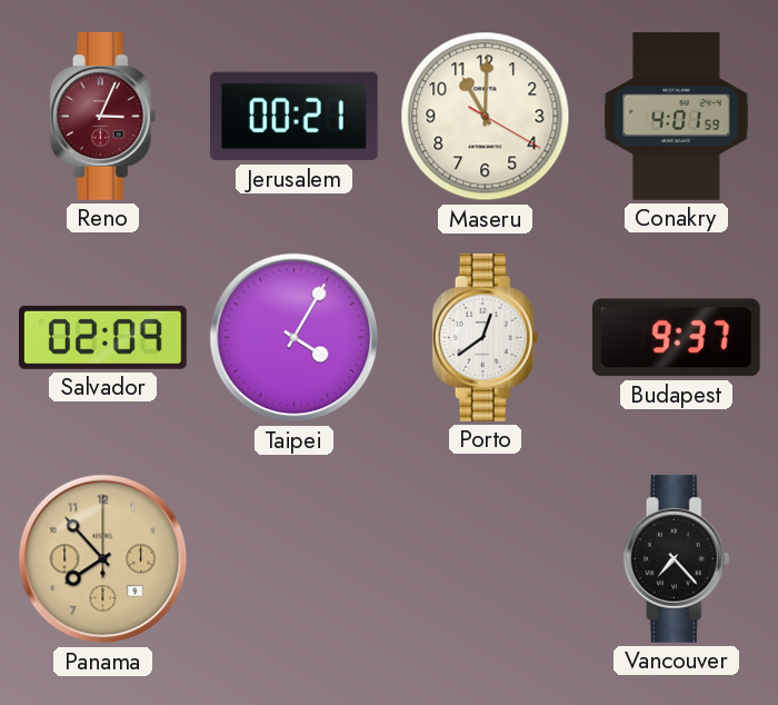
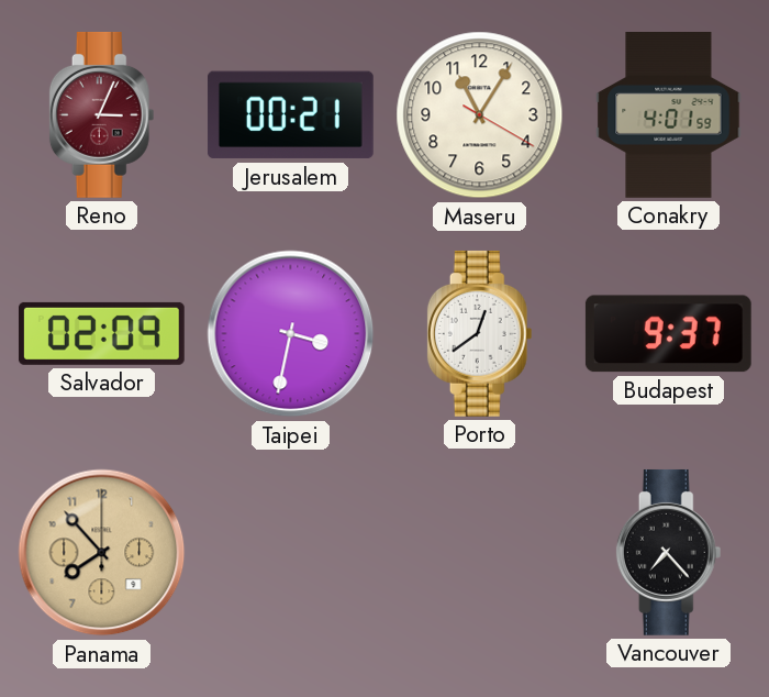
Maseru: 11:00 -> 11:05
Taipei: 4:05 -> 3:32
